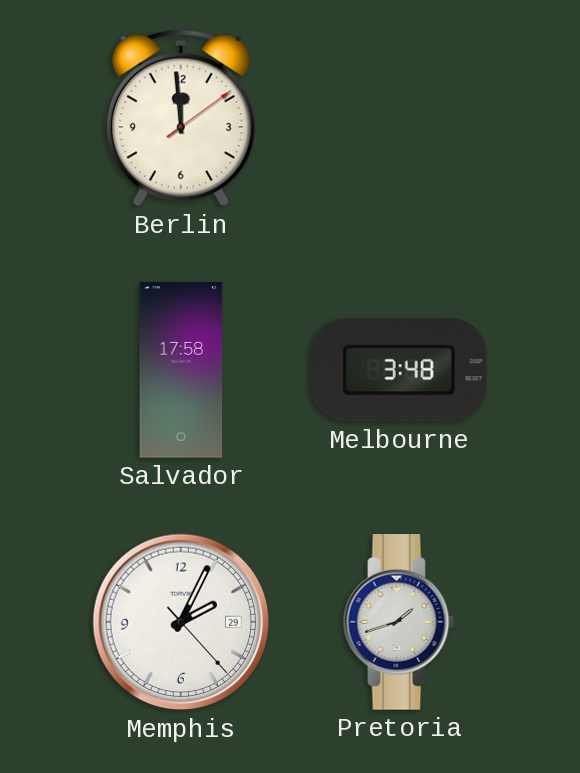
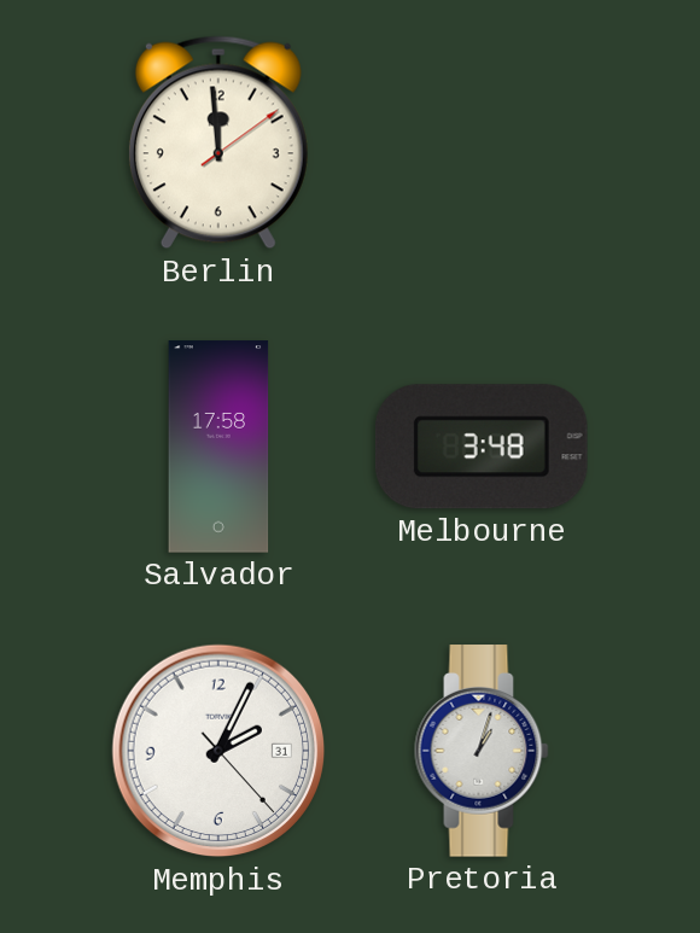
Memphis date: 29 -> 31
Pretoria: 1:42 -> 1:03
